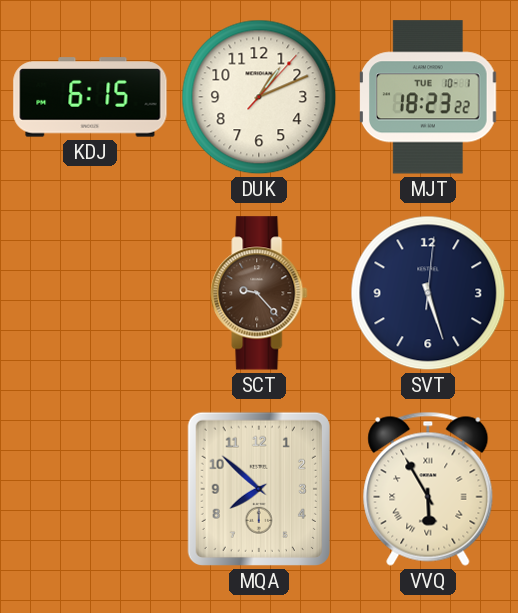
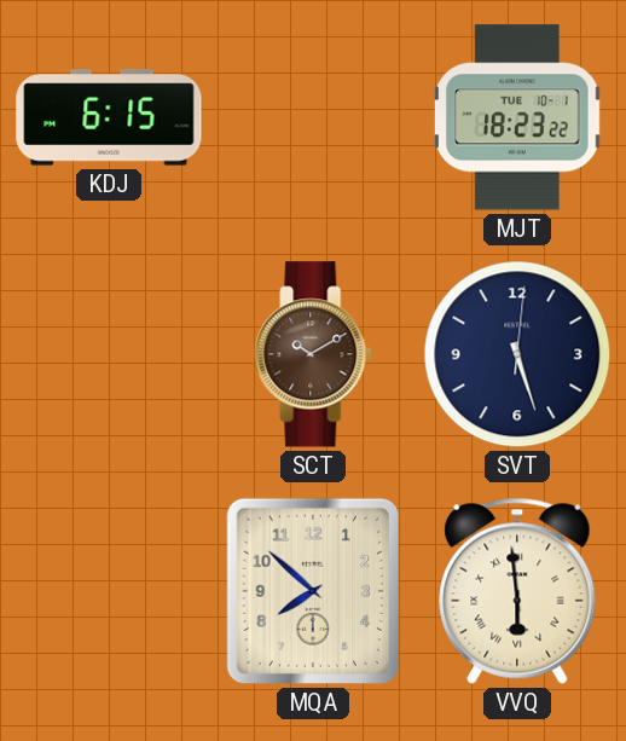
DUK: 1:11 -> none
SCT: 9:23 -> 10:10
VVQ: 5:55 -> 5:59
